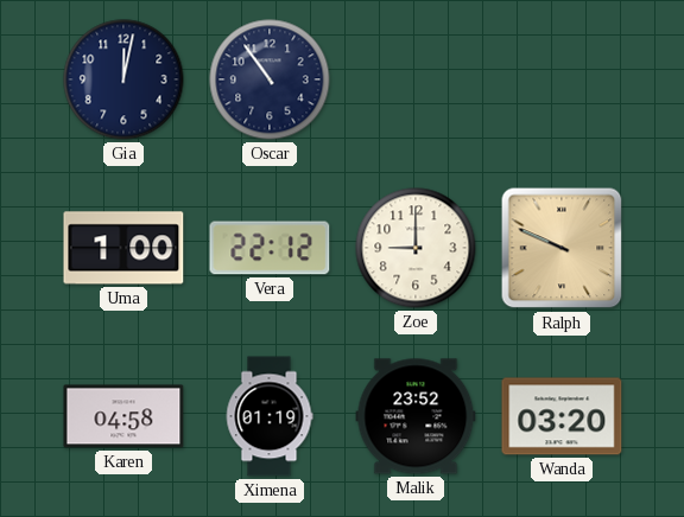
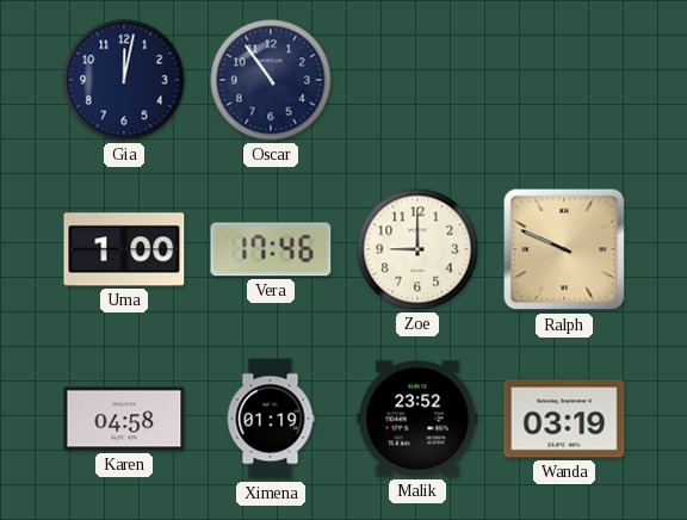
Vera: 22:12 -> 17:46
Wanda: 03:20 -> 03:19
